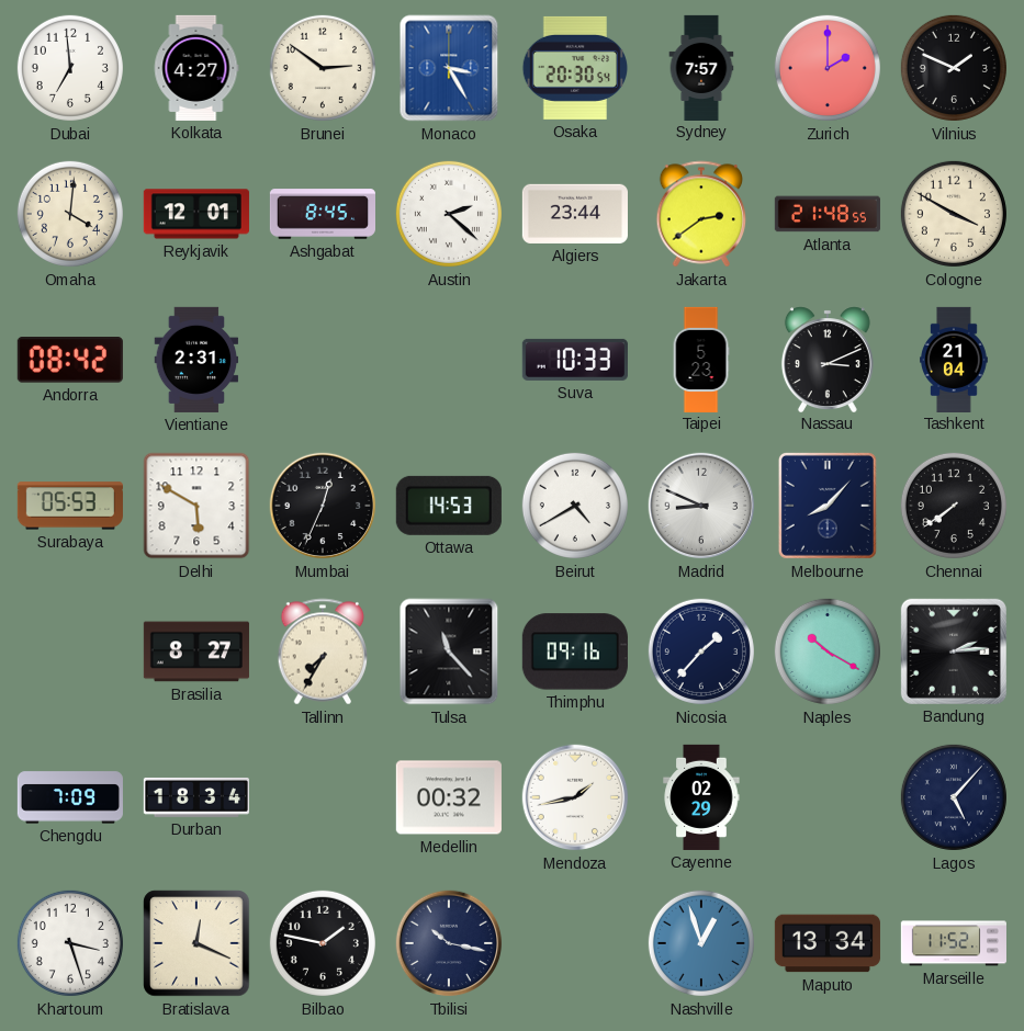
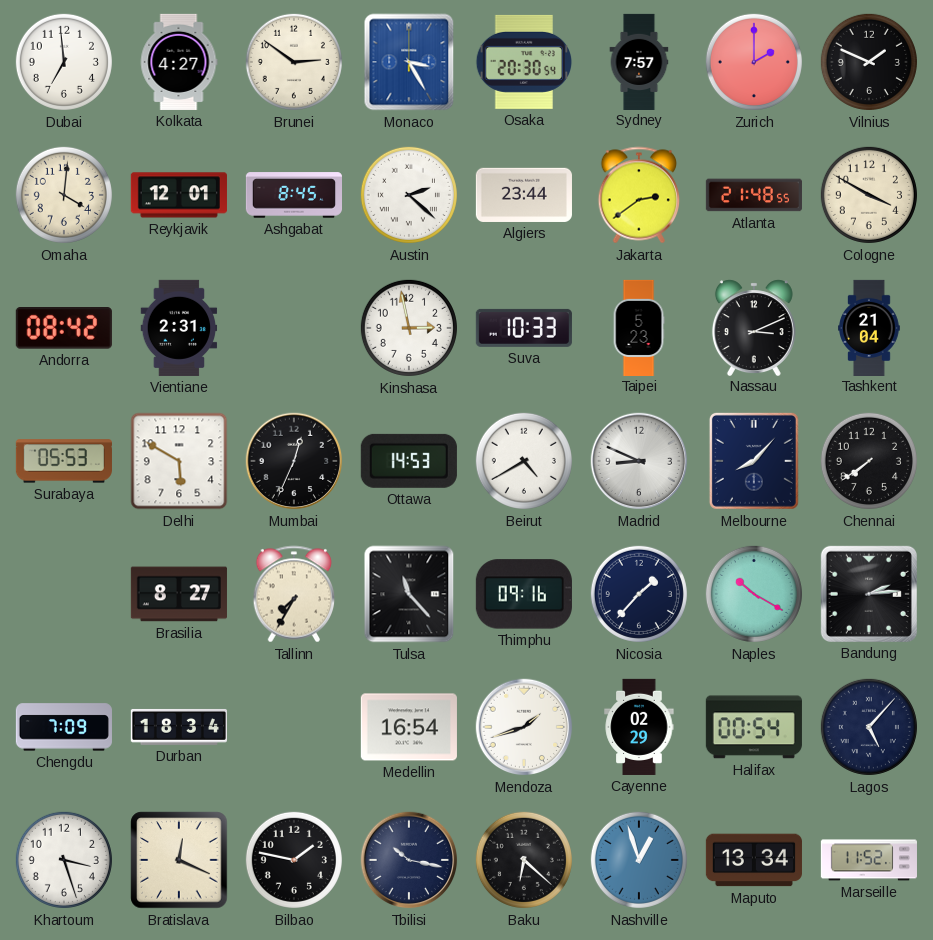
Kinshasa: none -> 2:58
Medellin: 00:32 -> 16:54
Mendoza: 1:43 -> 1:42
Halifax: none -> 00:54
Baku: none -> 6:22
